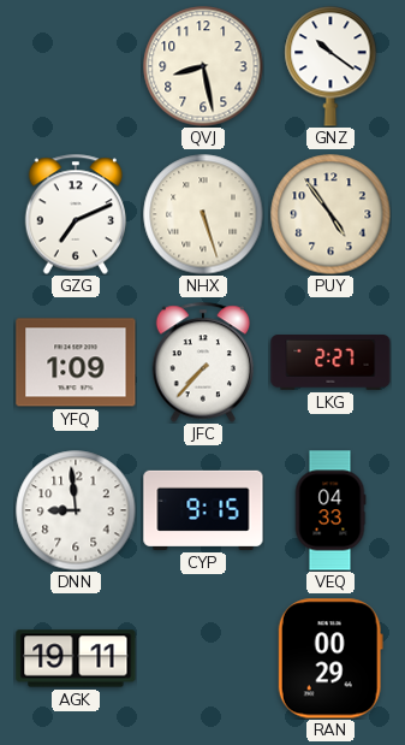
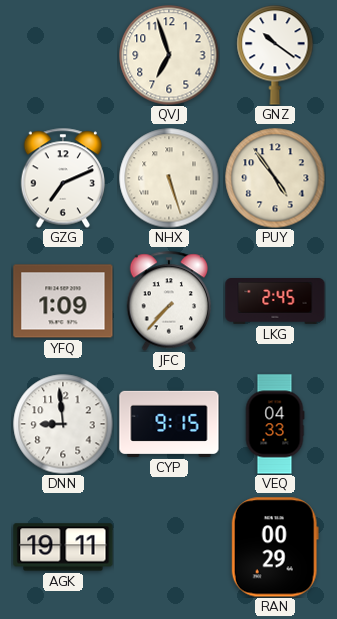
QVJ: 8:28 -> 6:57
LKG: 2:27 -> 2:45
